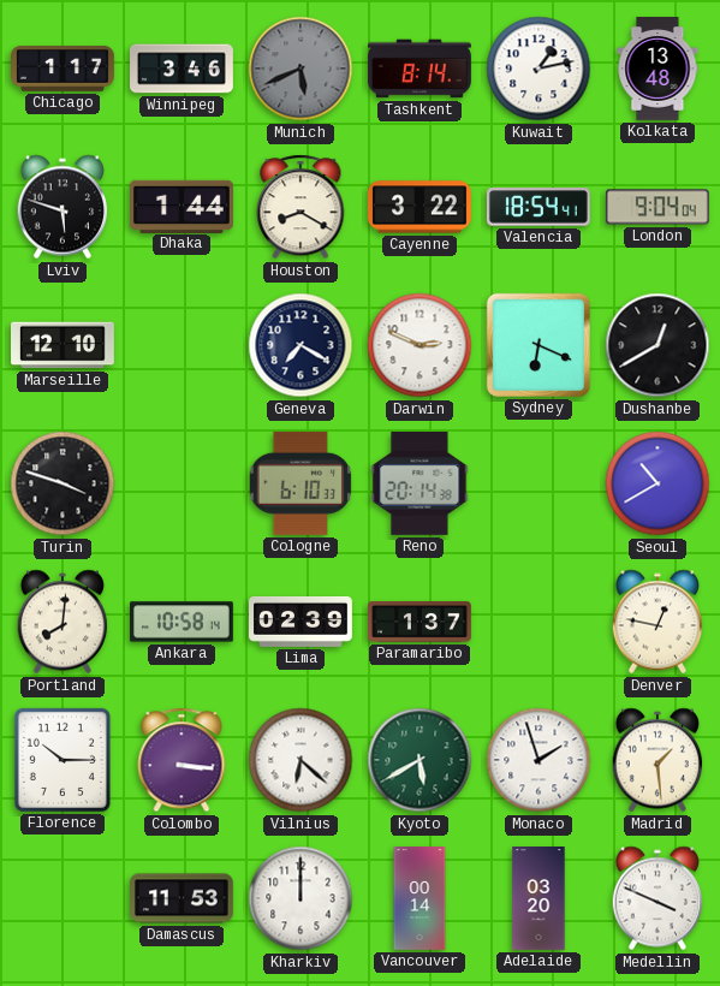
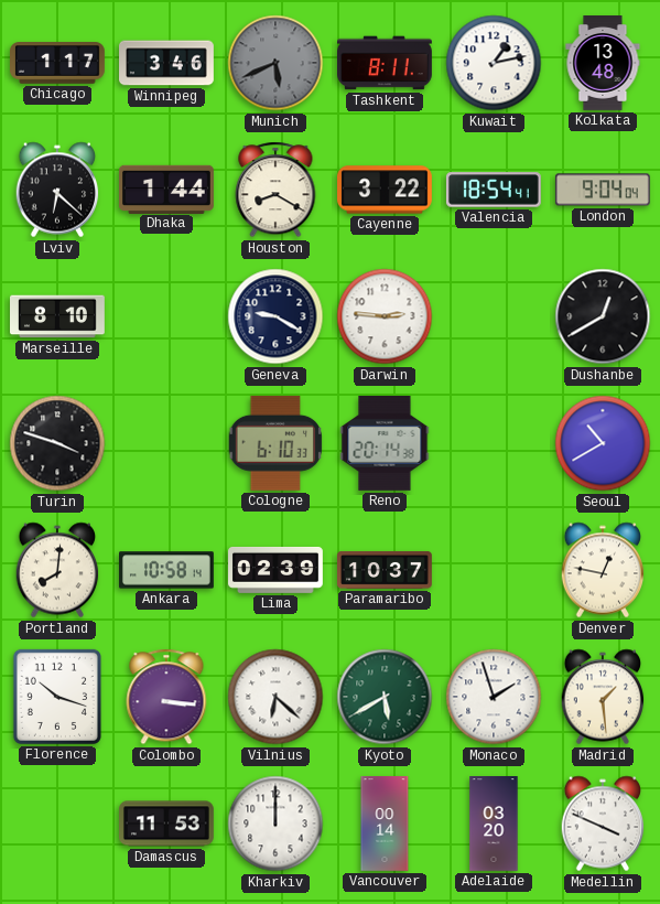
Tashkent: 8:14 -> 8:11
Lviv: 5:48 -> 6:22
Marseille: 12:10 -> 8:10
Geneva: 7:20 -> 9:20
Darwin: 2:49 -> 2:46
Sydney: 6:19 -> none
Paramaribo: 1:37 -> 10:37
Florence: 10:15 -> 10:18
